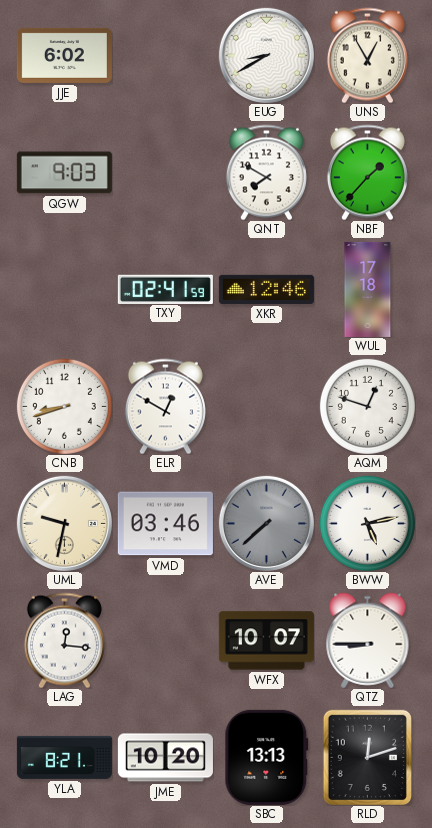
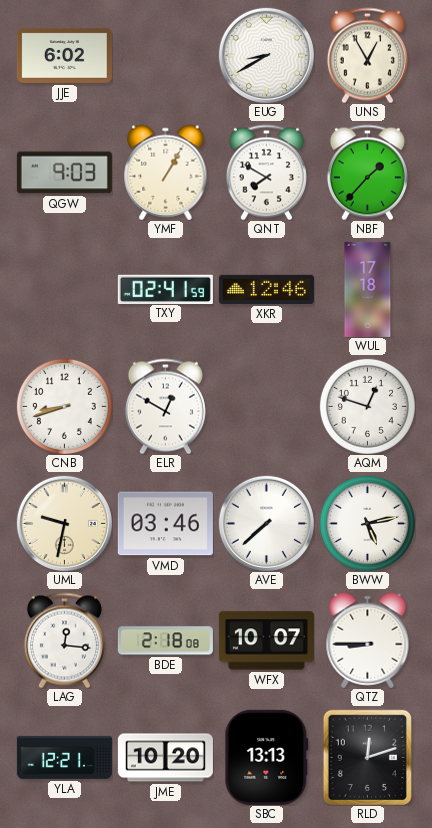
YMF: none -> 1:05
AVE dial: grey -> white
BDE: none -> 2:18
YLA: 8:21 -> 12:21
